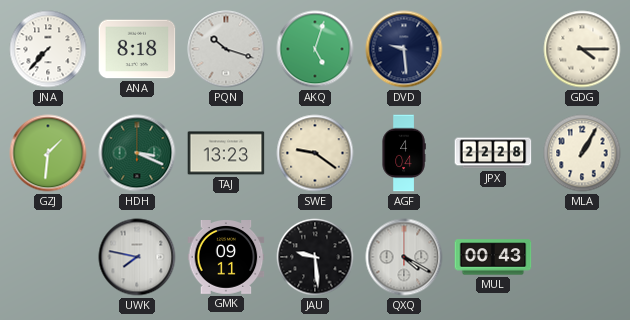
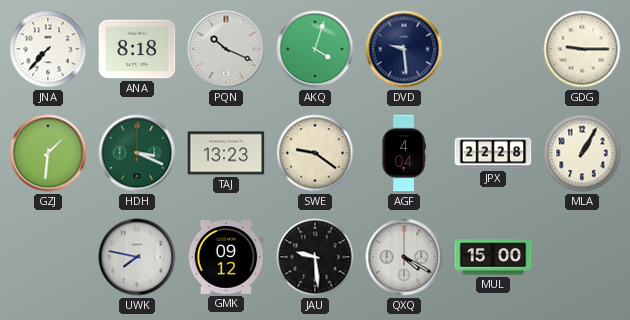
PQN: 10:18 -> 10:19
AKQ: 5:03 -> 4:03
GDG: 4:15 -> 9:15
GMK: 09:11 -> 09:12
MUL: 00:43 -> 15:00
